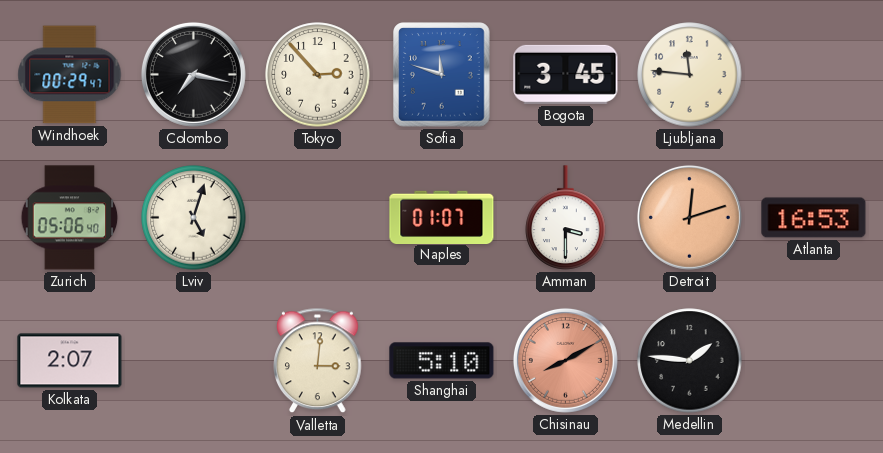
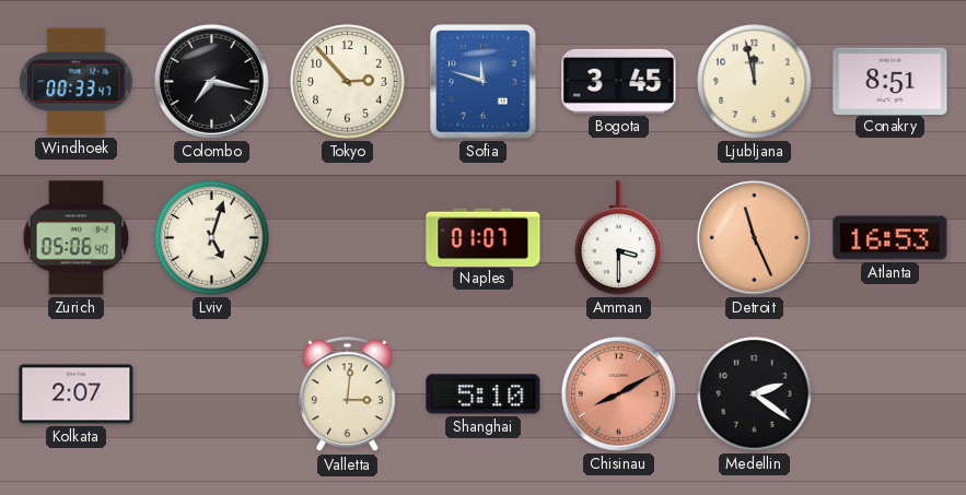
Windhoek: 00:29 -> 00:33
Ljubljana: 11:46 -> 11:58
Conakry: none -> 8:51
Detroit: 12:12 -> 11:26
Medellin: 1:46 -> 2:21
